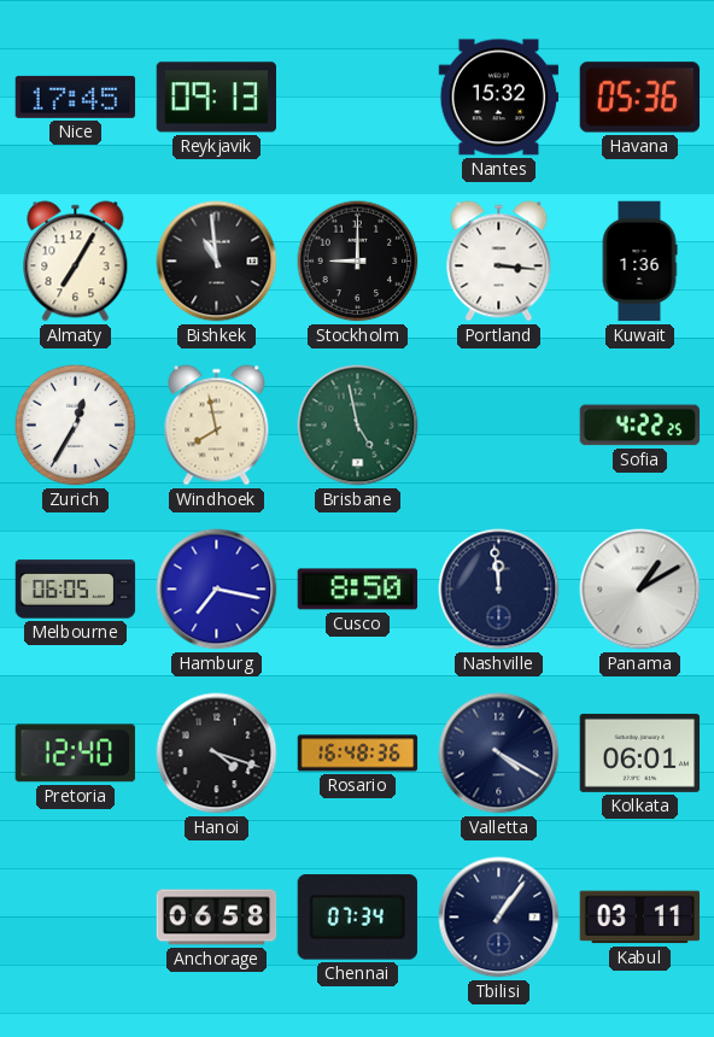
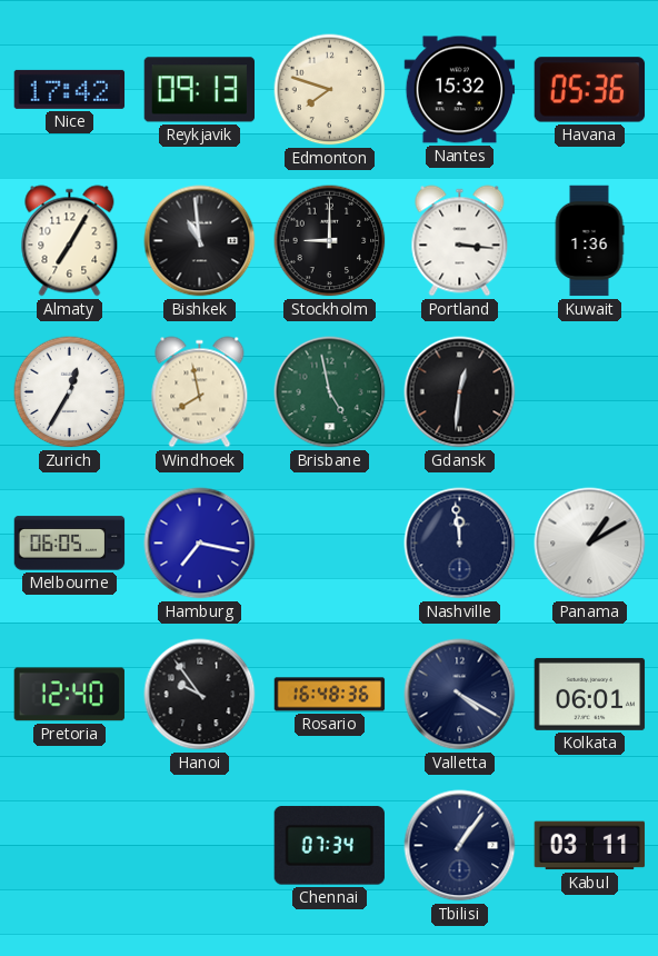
Nice: 17:45 -> 17:42
Edmonton: none -> 7:48
Gdansk: none -> 12:31
Sofia: 4:22 -> none
Cusco: 8:50 -> none
Hanoi: 4:18 -> 9:54
Anchorage: 06:58 -> none
